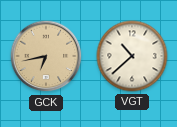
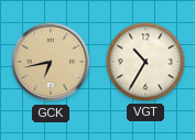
VGT: 10:38 -> 10:35
